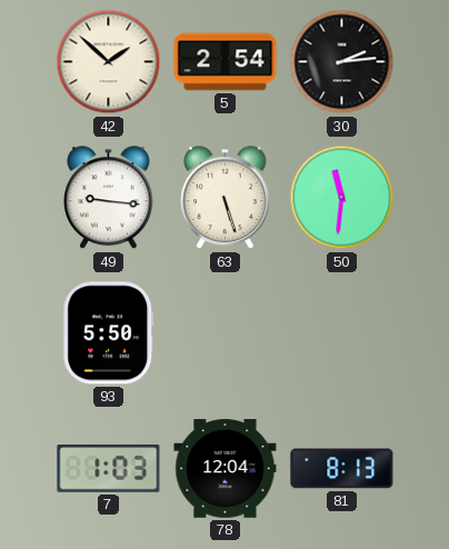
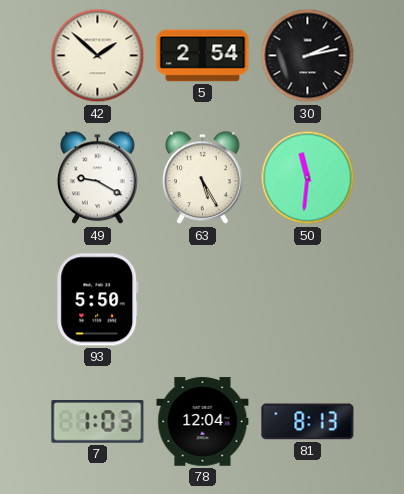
30: 2:14 -> 2:13
49: 9:16 -> 9:20
63: 5:27 -> 5:25
